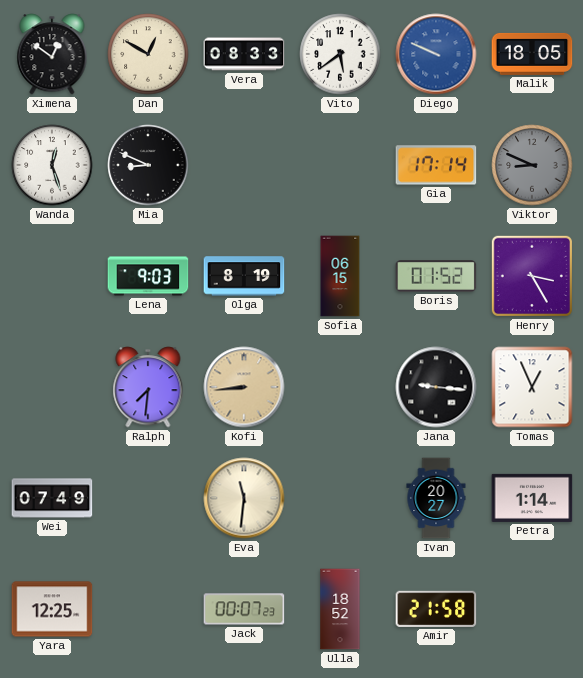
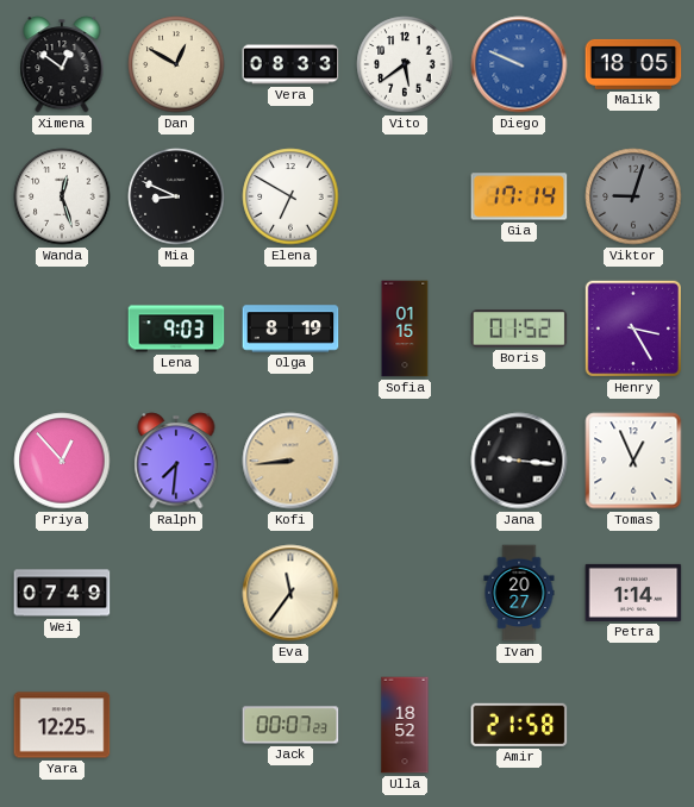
Elena: none -> 6:50
Viktor: 8:49 -> 9:03
Sofia: 06:15 -> 01:15
Priya: none -> 12:53
Eva: 11:31 -> 11:36
